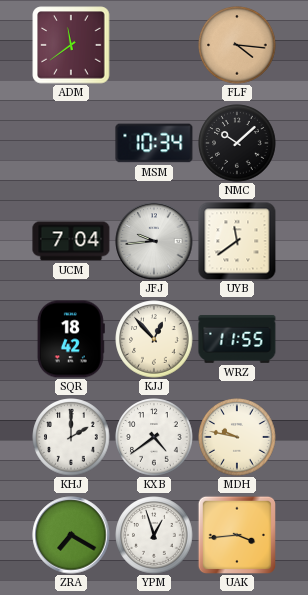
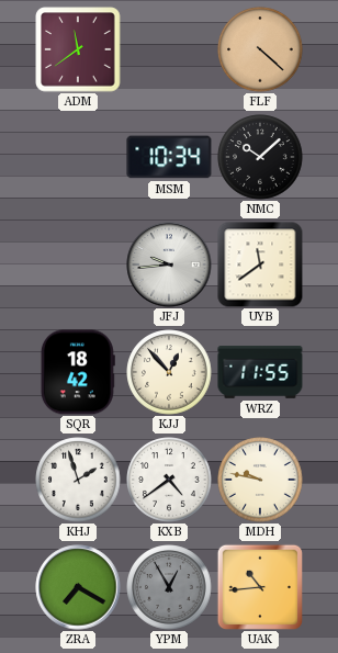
FLF: 4:16 -> 4:22
UCM: 7:04 -> none
KHJ: 2:00 -> 1:57
YPM: 12:57 -> 12:55
YPM dial: white -> grey
UAK: 3:44 -> 10:44
